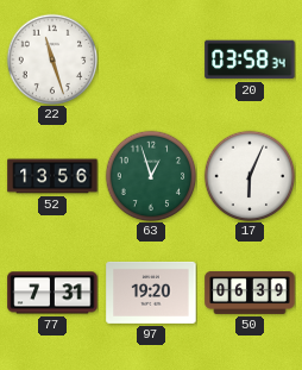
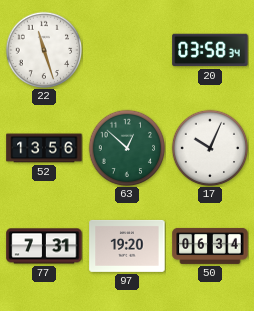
63: 12:57 -> 12:52
17: 6:04 -> 10:04
50: 06:39 -> 06:34
